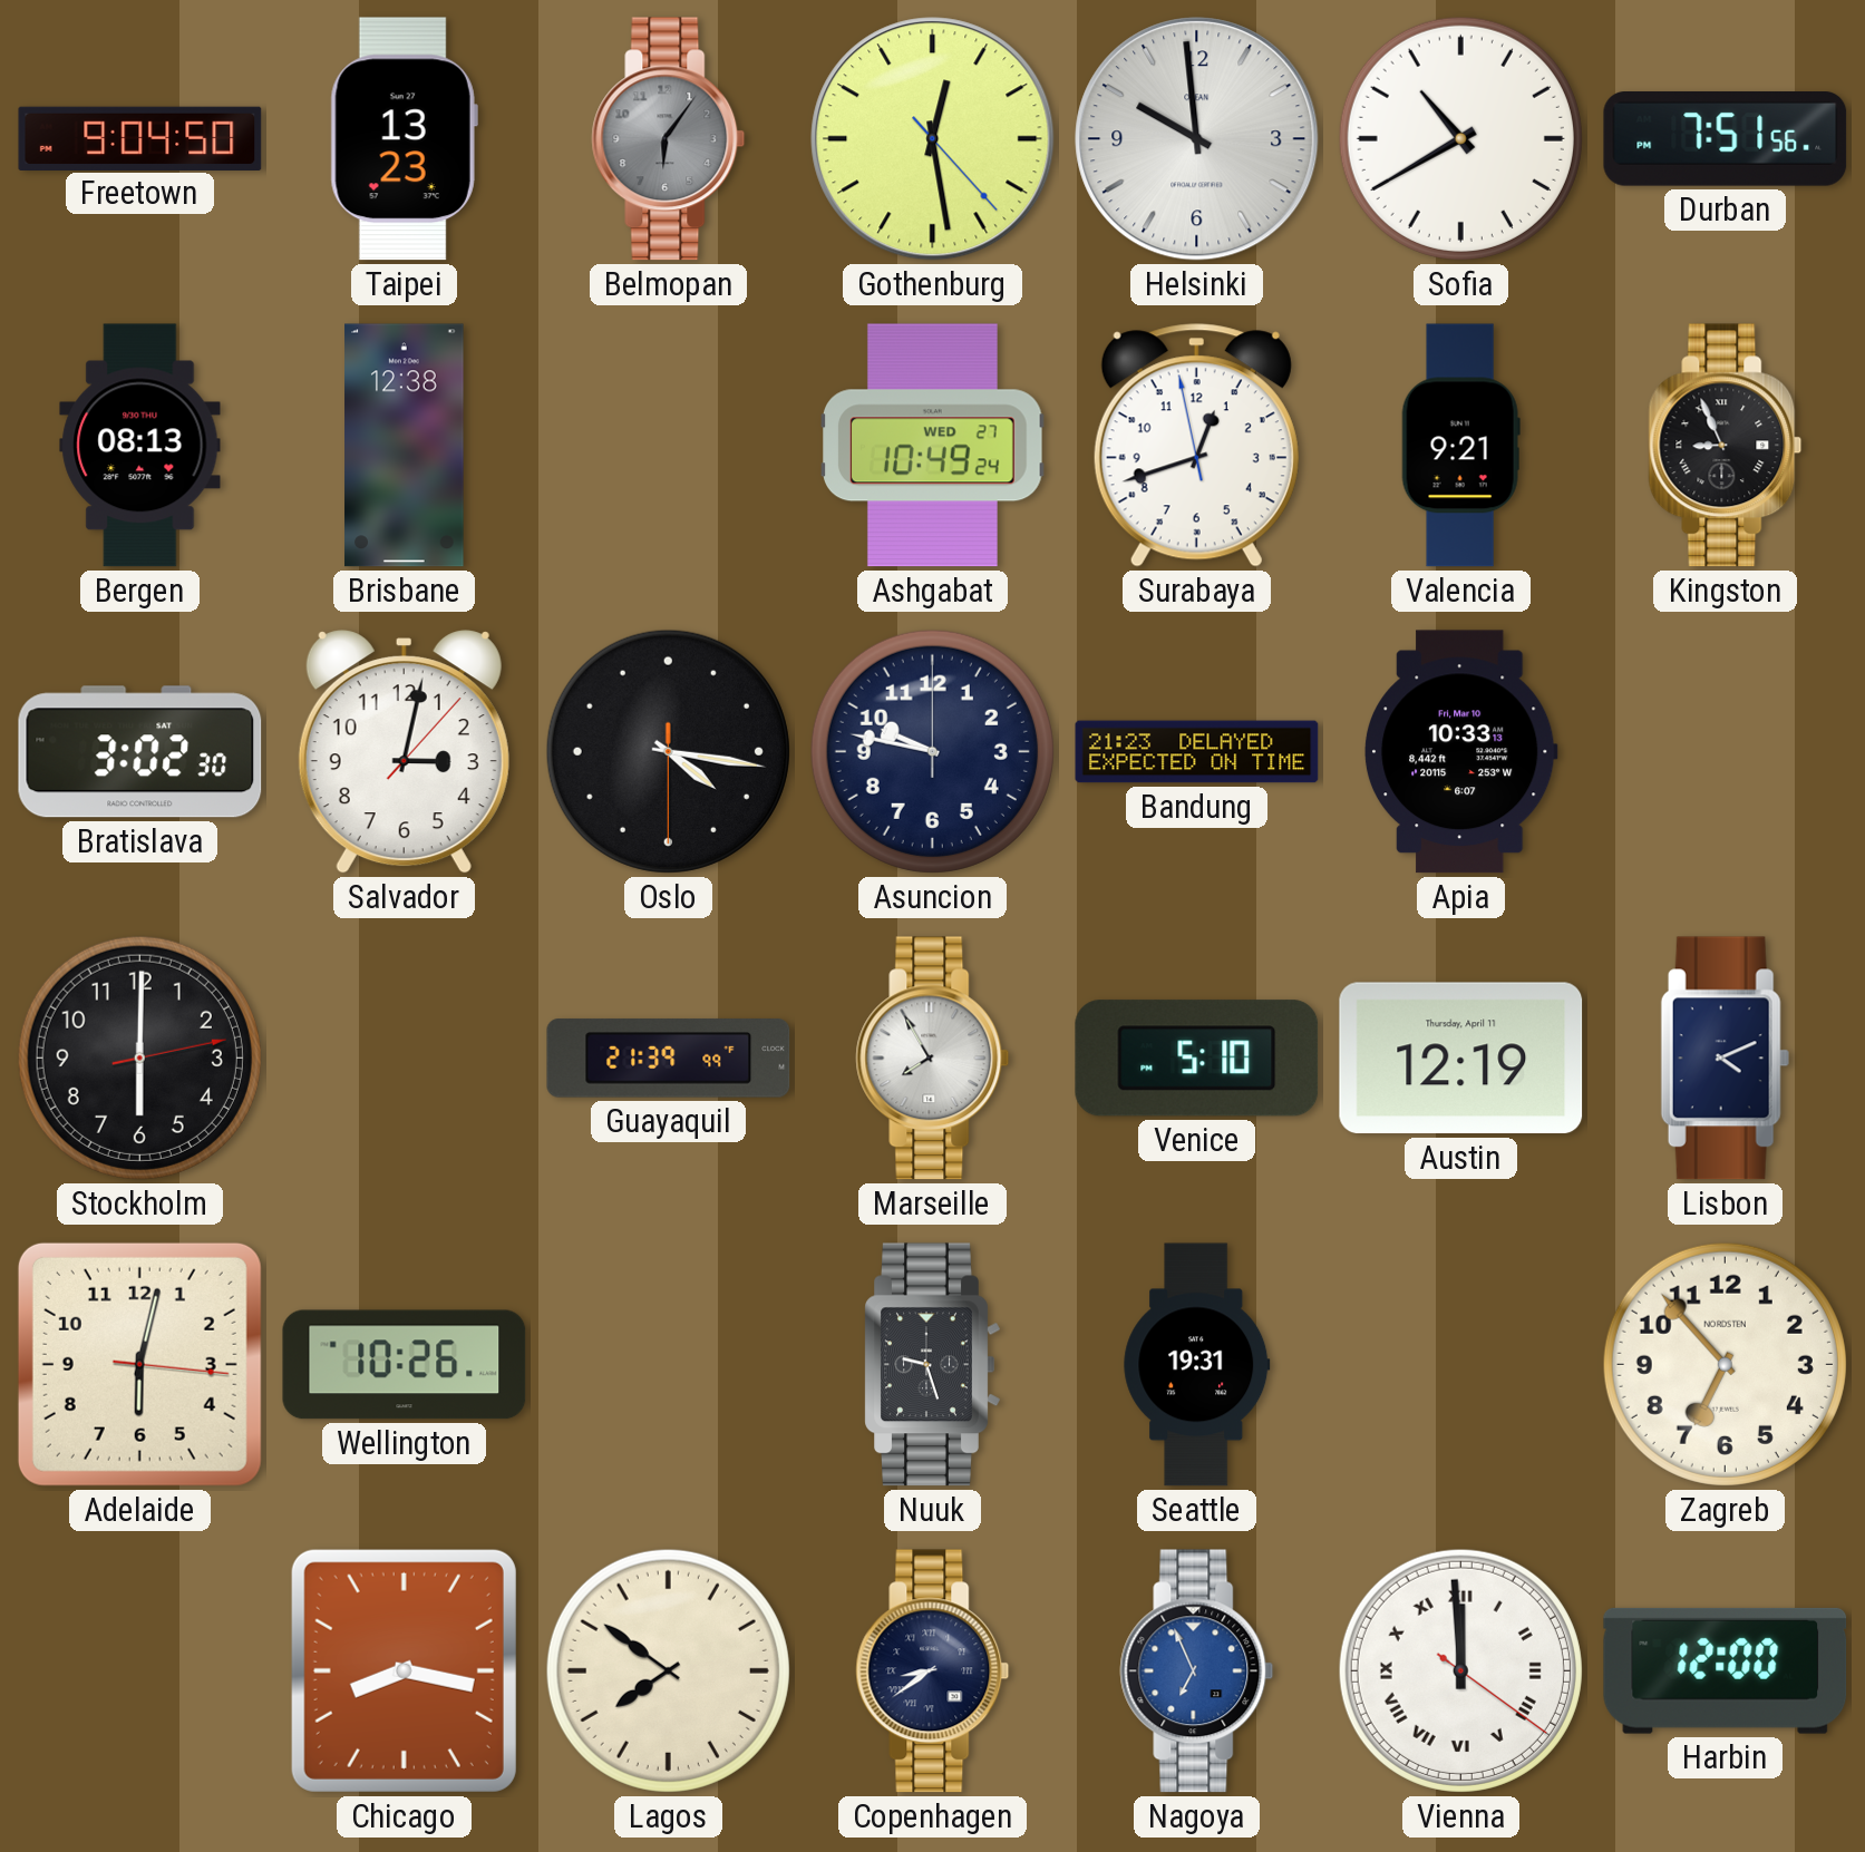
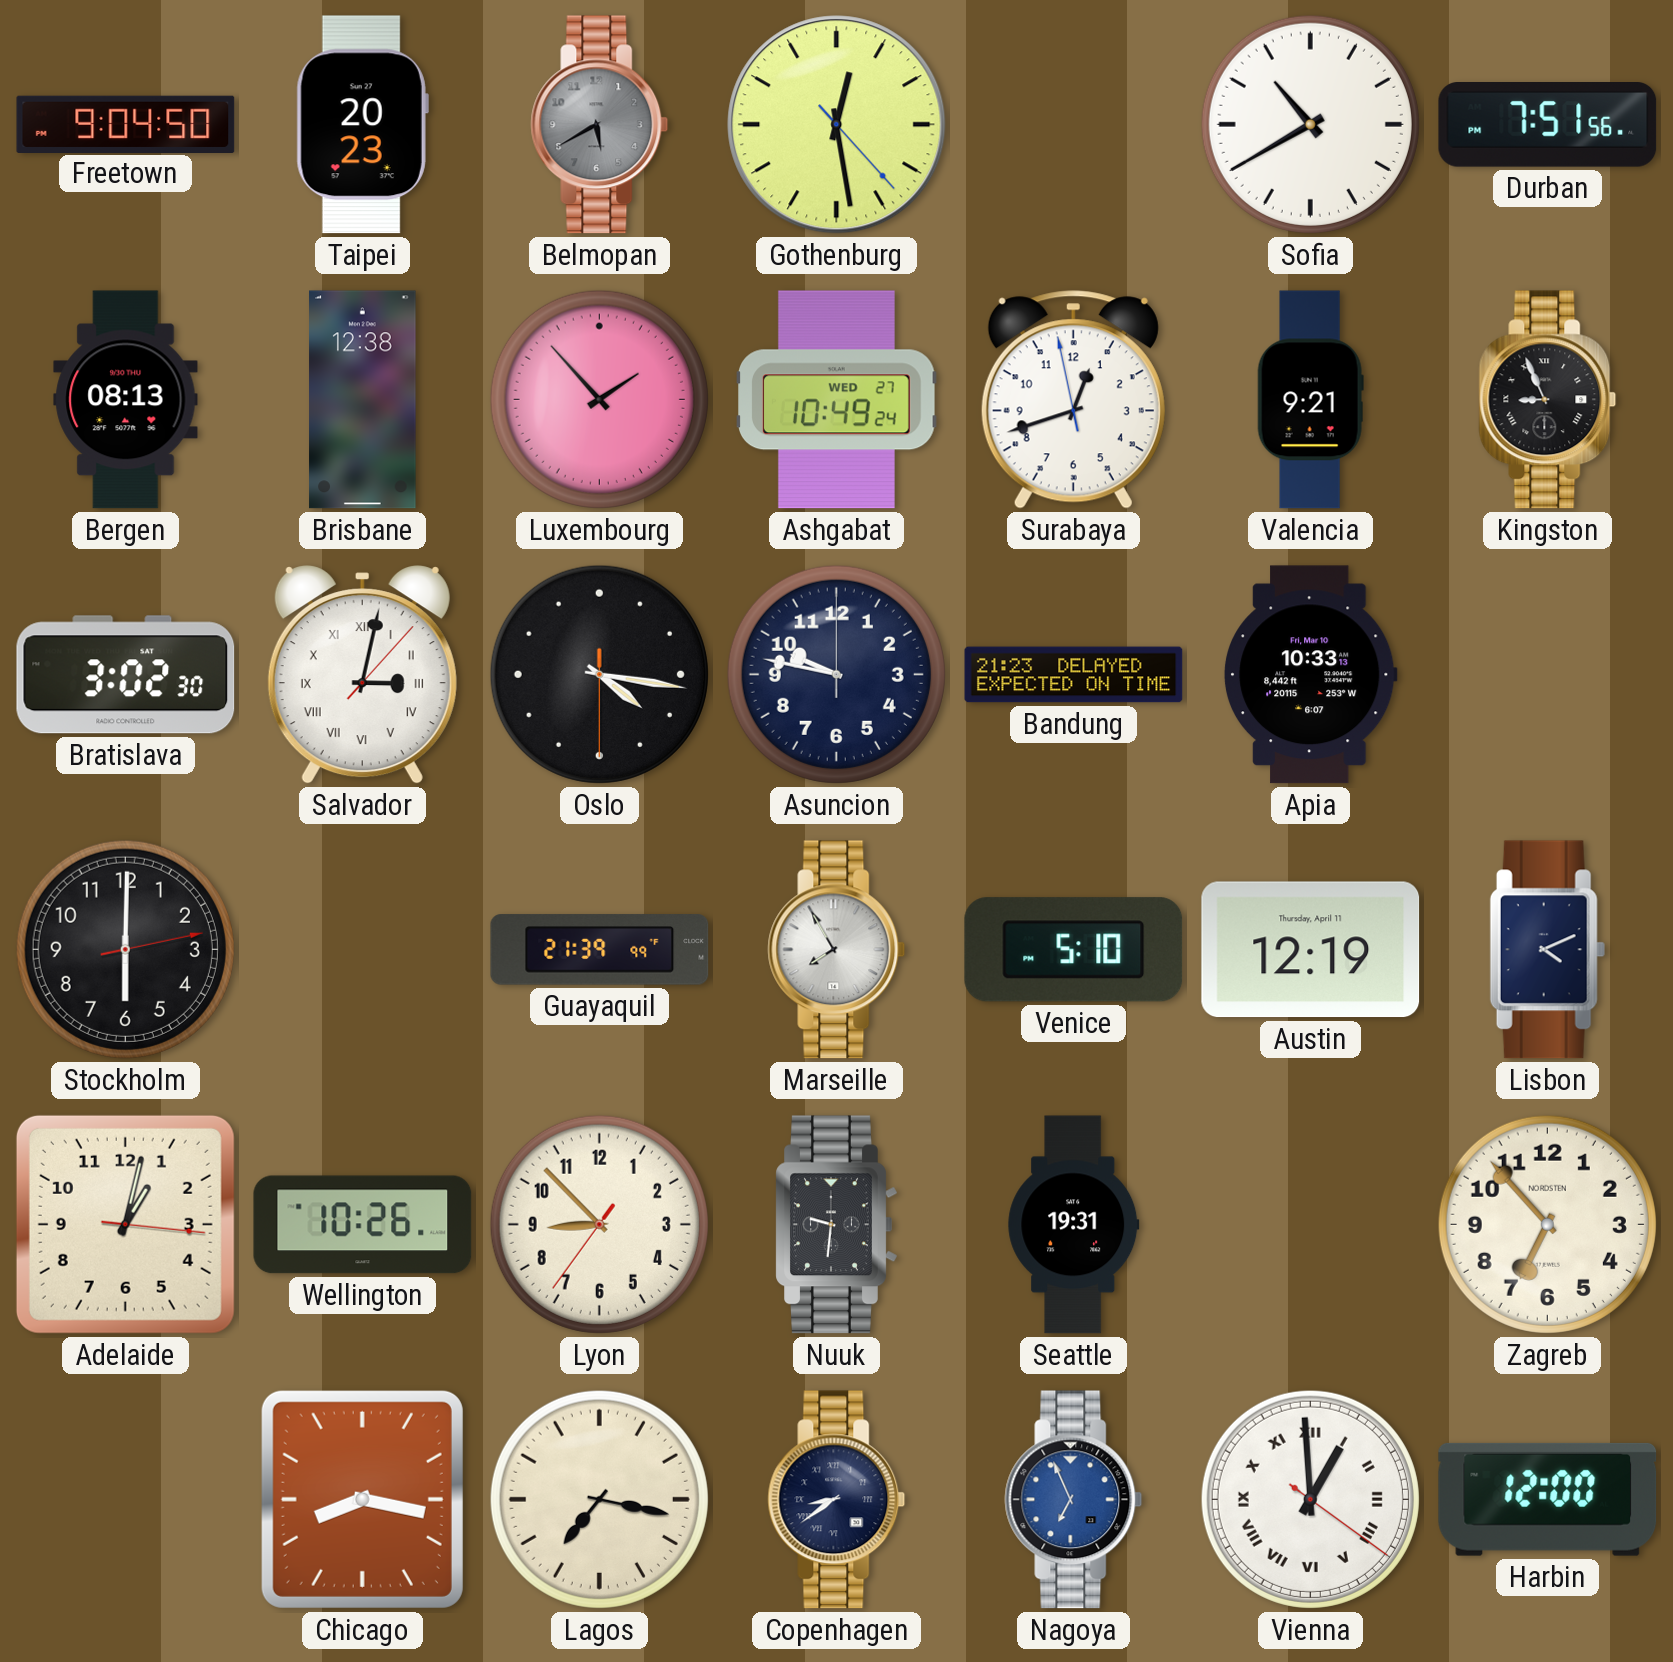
Taipei: 13:23 -> 20:23
Belmopan: 6:06 -> 5:40
Helsinki: 9:59 -> none
Luxembourg: none -> 1:53
Salvador numerals: Arabic -> Roman
Adelaide: 6:02 -> 1:02
Lyon: none -> 8:52
Nuuk: 9:27 -> 9:31
Lagos: 7:51 -> 7:17
Vienna: 11:59 -> 12:59
